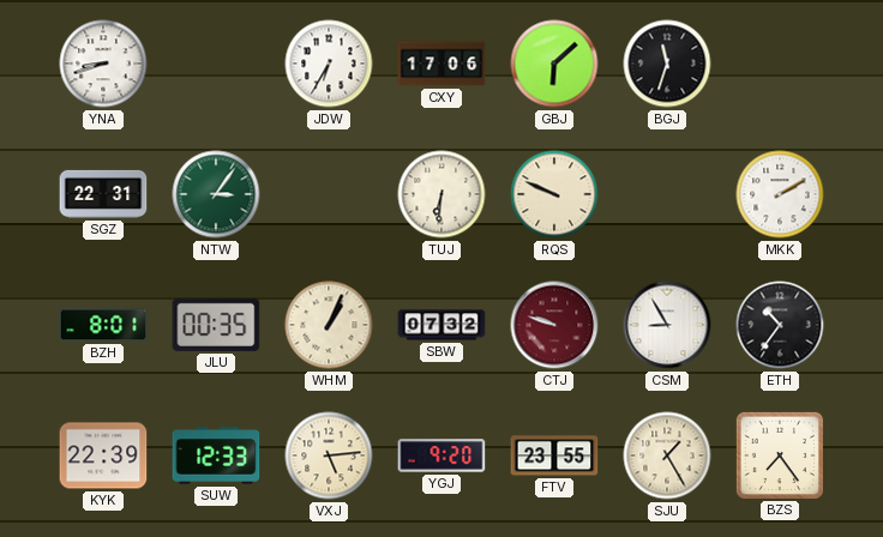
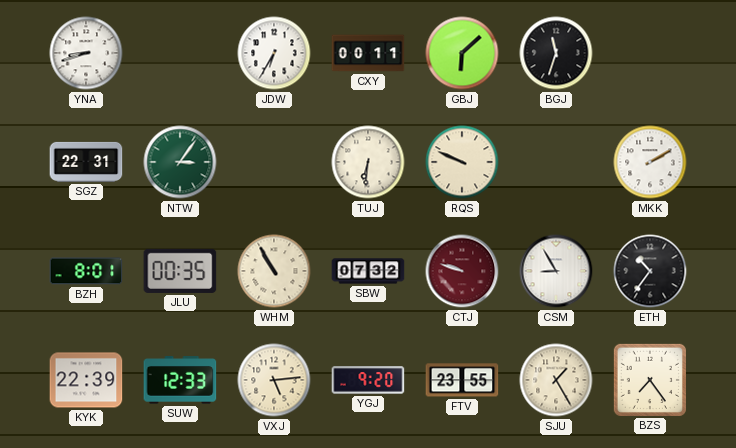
CXY: 17:06 -> 00:11
WHM: 1:04 -> 10:55
